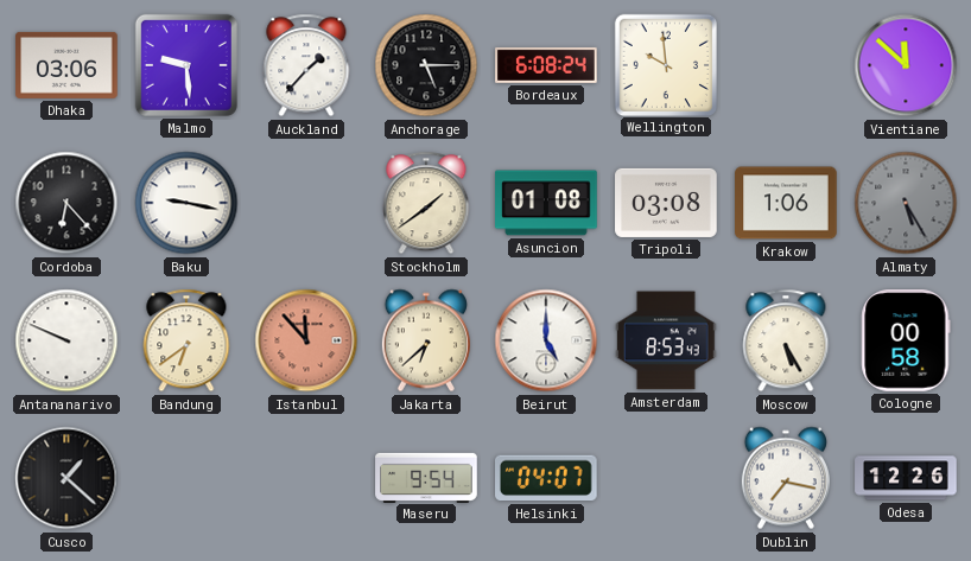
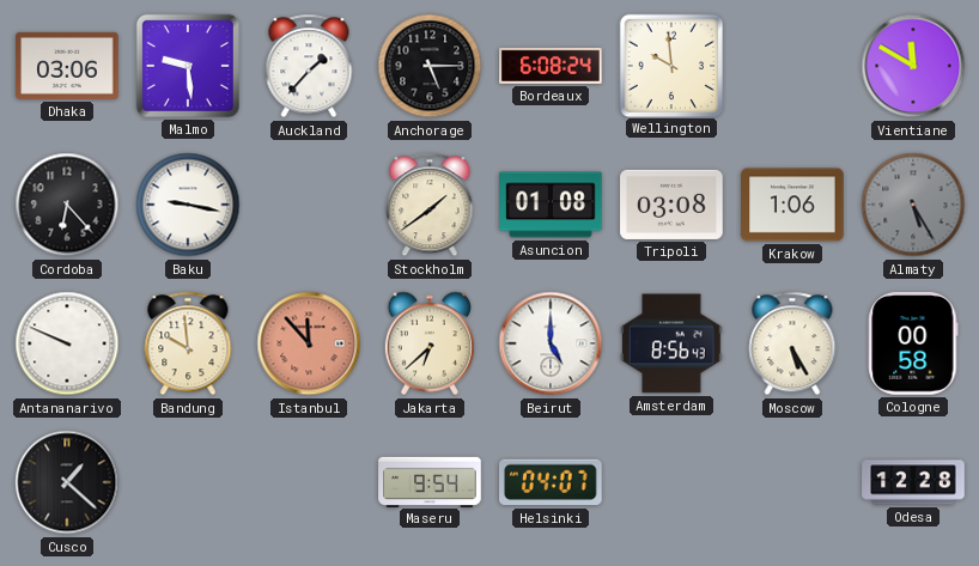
Vientiane: 11:52 -> 11:50
Bandung: 6:39 -> 9:59
Amsterdam: 8:53 -> 8:56
Dublin: 7:17 -> none
Odesa: 12:26 -> 12:28
